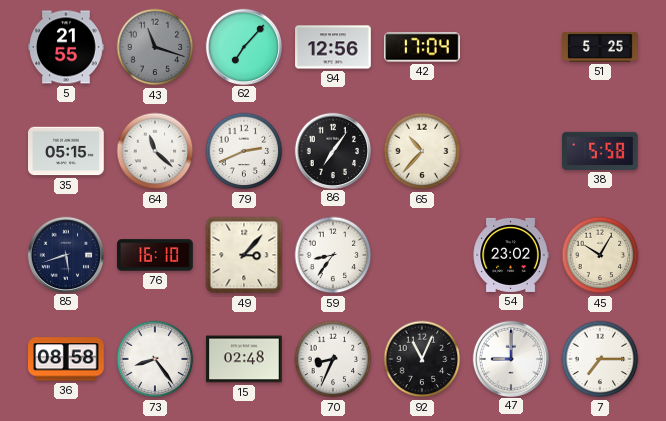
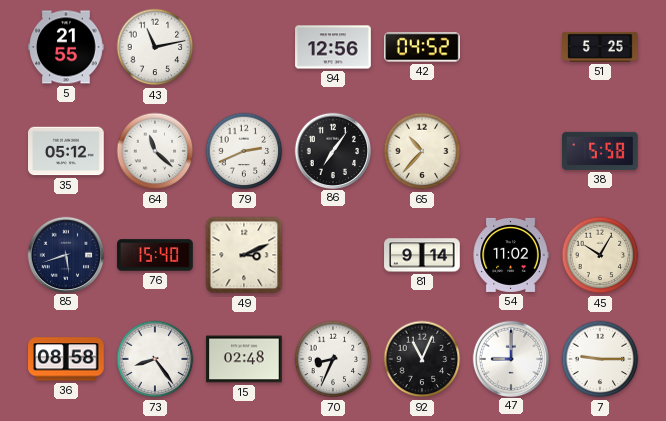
43: 11:18 -> 11:13
43 dial: grey -> white
62: 7:07 -> none
42: 17:04 -> 04:52
35: 05:15 -> 05:12
76: 16:10 -> 15:40
49: 3:07 -> 3:11
59: 8:36 -> none
81: none -> 9:14
54: 23:02 -> 11:02
7: 7:15 -> 9:15
